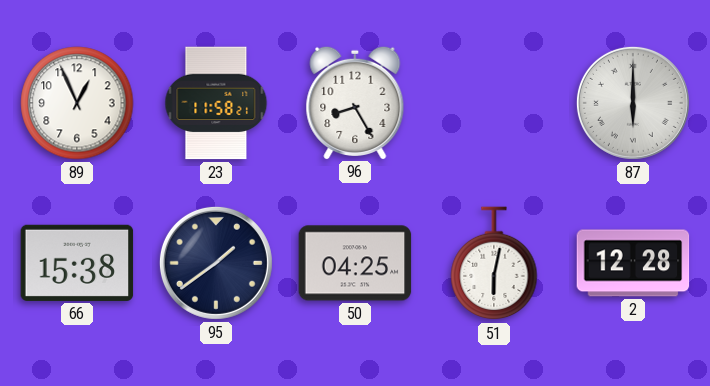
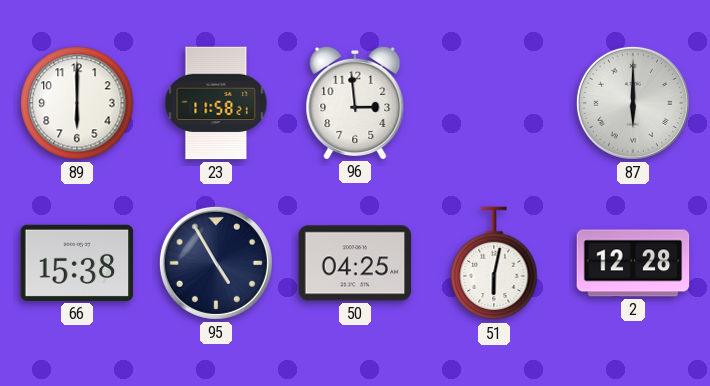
89: 12:56 -> 6:00
96: 8:25 -> 2:59
95: 1:39 -> 4:55
